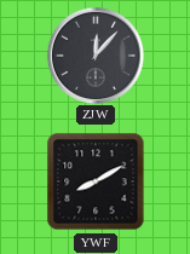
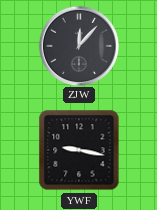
YWF: 8:10 -> 9:17
